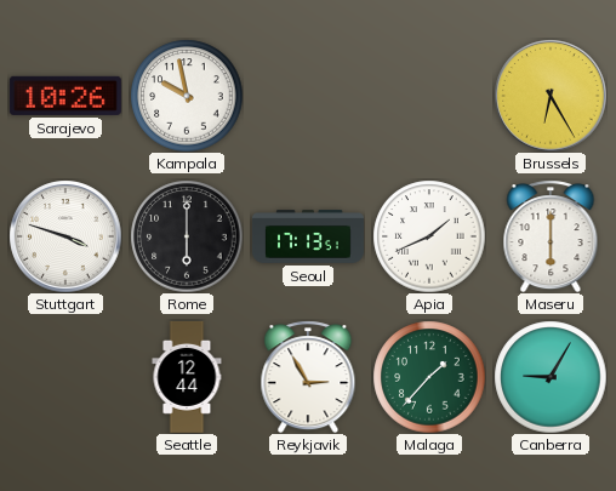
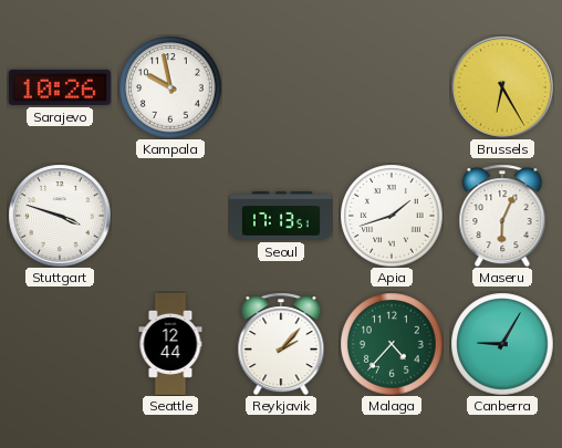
Rome: 6:00 -> none
Apia: 1:41 -> 1:42
Maseru: 6:00 -> 6:04
Reykjavik: 2:55 -> 2:07
Malaga: 1:37 -> 4:37
